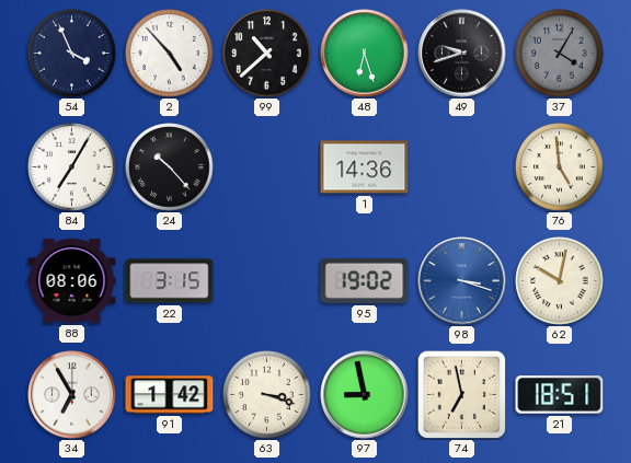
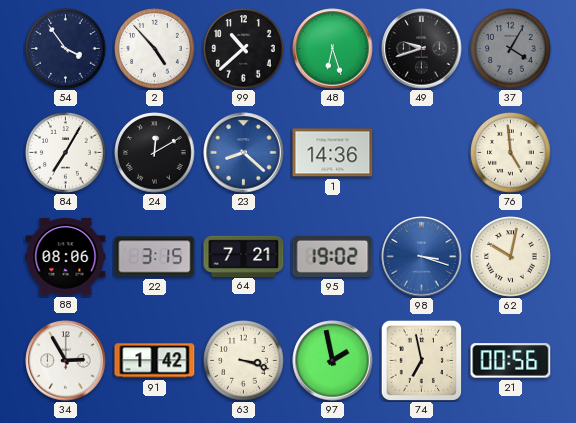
54: 3:56 -> 3:54
24: 10:23 -> 12:10
23: none -> 8:22
64: none -> 7:21
34: 6:55 -> 2:55
97: 8:58 -> 1:58
21: 18:51 -> 00:56
